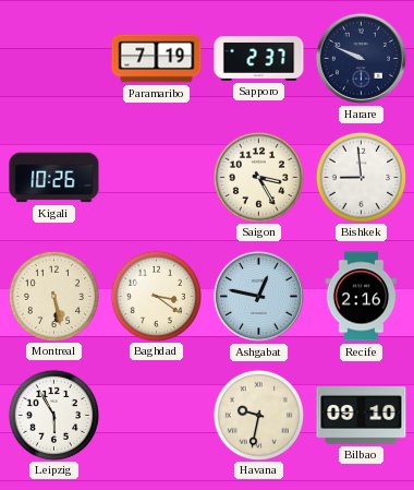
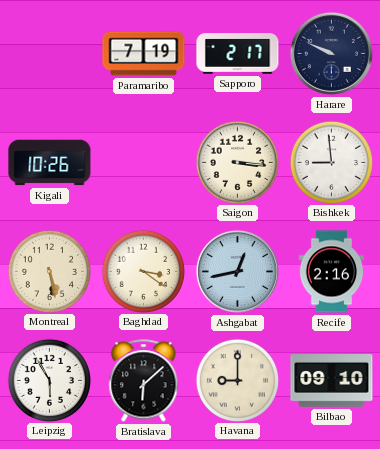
Sapporo: 2:37 -> 2:17
Saigon: 3:25 -> 3:16
Ashgabat: 12:47 -> 12:43
Bratislava: none -> 6:08
Havana: 9:32 -> 9:00
